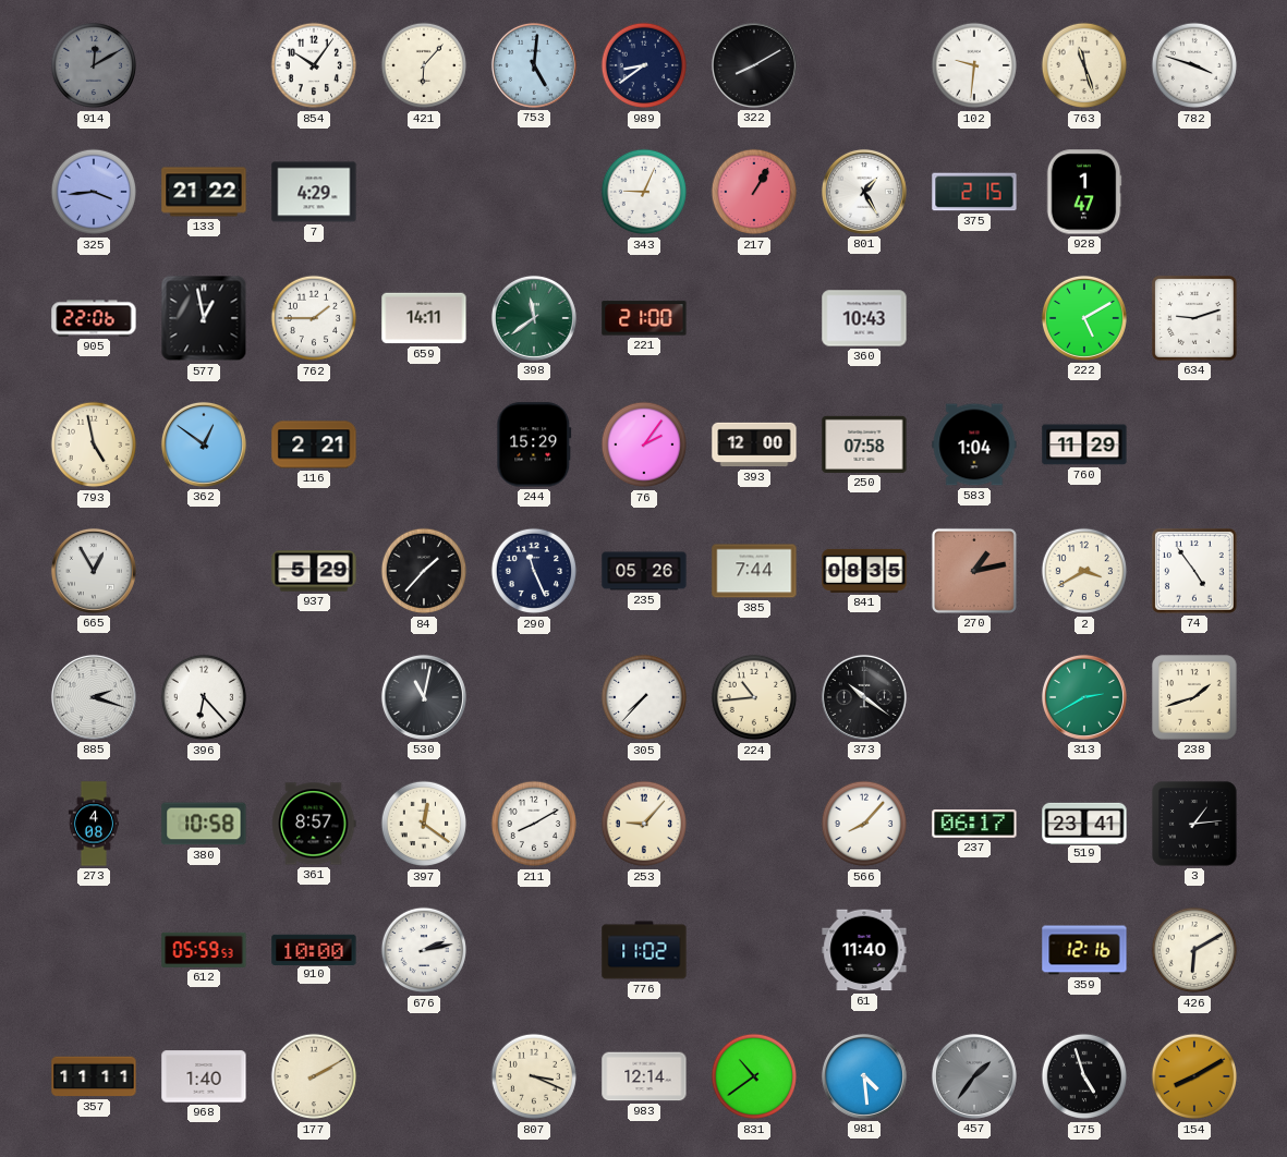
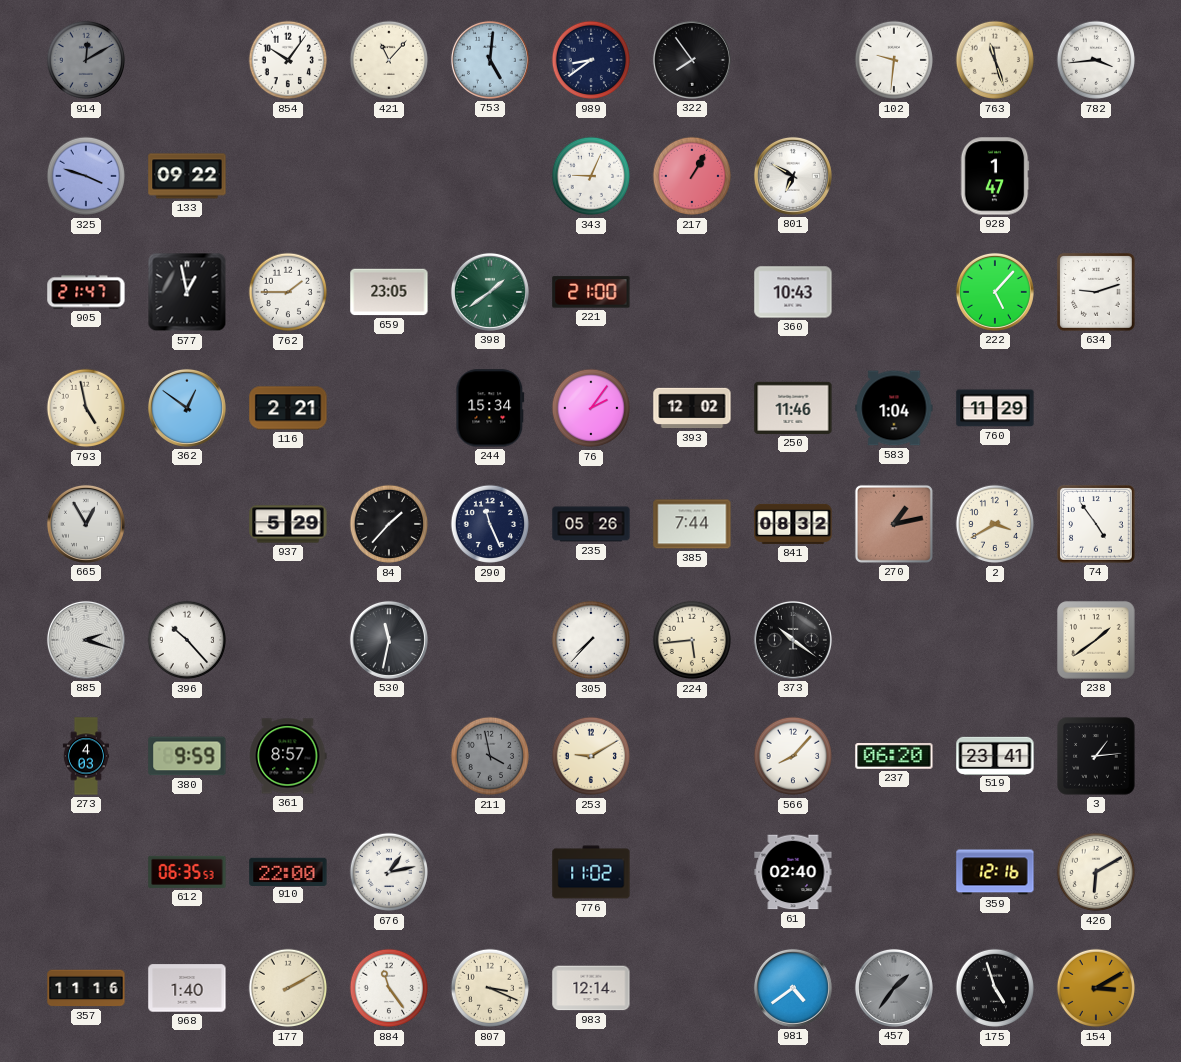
421: 6:07 -> 11:07
322: 8:10 -> 7:54
782: 3:48 -> 3:44
325: 3:44 -> 3:48
133: 21:22 -> 09:22
7: 4:29 -> none
801: 1:25 -> 6:50
375: 2:15 -> none
905: 22:06 -> 21:47
659: 14:11 -> 23:05
398: 11:39 -> 1:39
222: 5:10 -> 5:07
244: 15:29 -> 15:34
393: 12:00 -> 12:02
250: 07:58 -> 11:46
841: 08:35 -> 08:32
396: 6:23 -> 10:23
530: 11:02 -> 11:32
224: 10:44 -> 5:44
313: 2:40 -> none
238: 1:42 -> 1:39
273: 4:08 -> 4:03
380: 10:58 -> 9:59
397: 12:21 -> none
211: 8:10 -> 3:58
211 dial: white -> grey
253: 9:07 -> 9:10
237: 06:17 -> 06:20
612: 05:59 -> 06:35
910: 10:00 -> 22:00
676: 2:13 -> 1:13
61: 11:40 -> 02:40
357: 11:11 -> 11:16
884: none -> 11:24
831: 10:39 -> none
981: 4:29 -> 4:39
154: 8:10 -> 3:10
